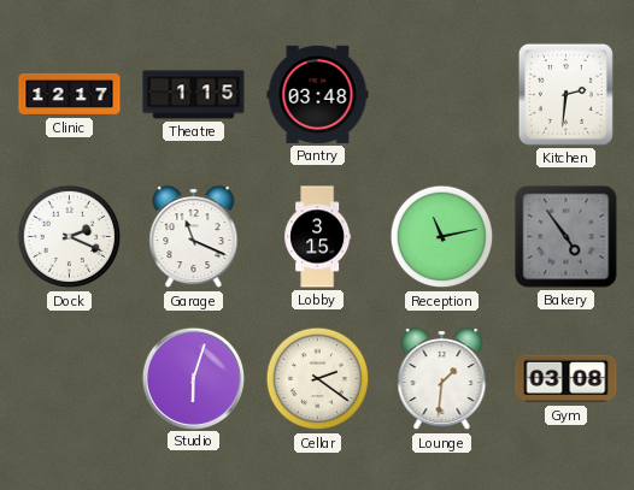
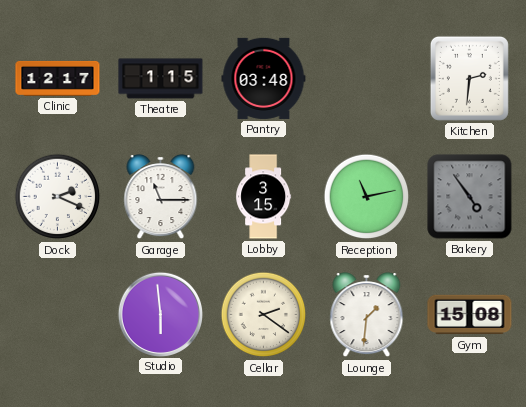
Garage: 11:19 -> 11:15
Studio: 6:03 -> 5:59
Gym: 03:08 -> 15:08
